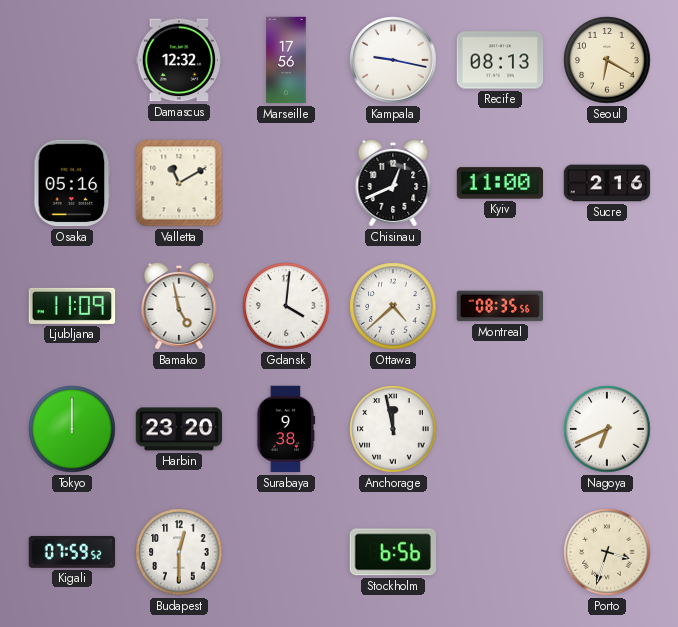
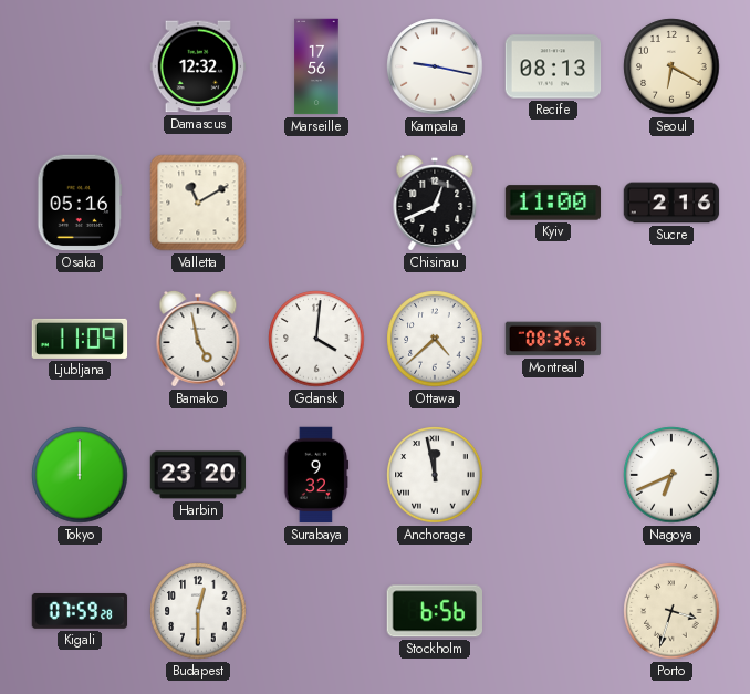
Surabaya: 9:38 -> 9:32
Kigali: 07:59:52 -> 07:59:28
